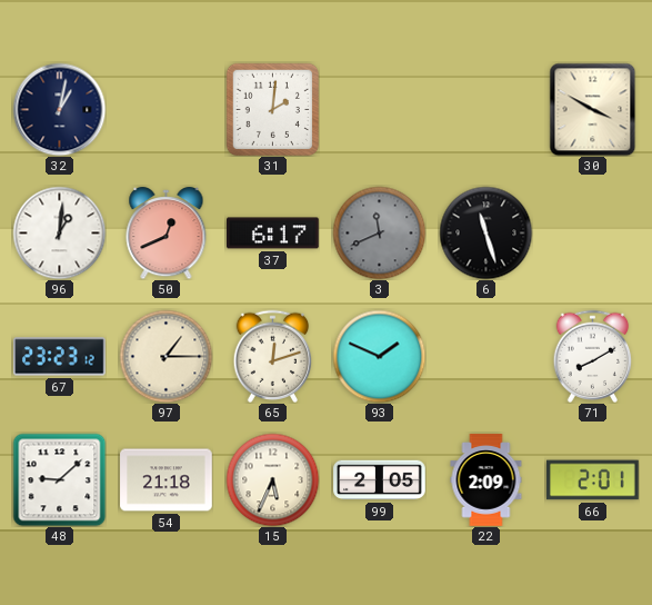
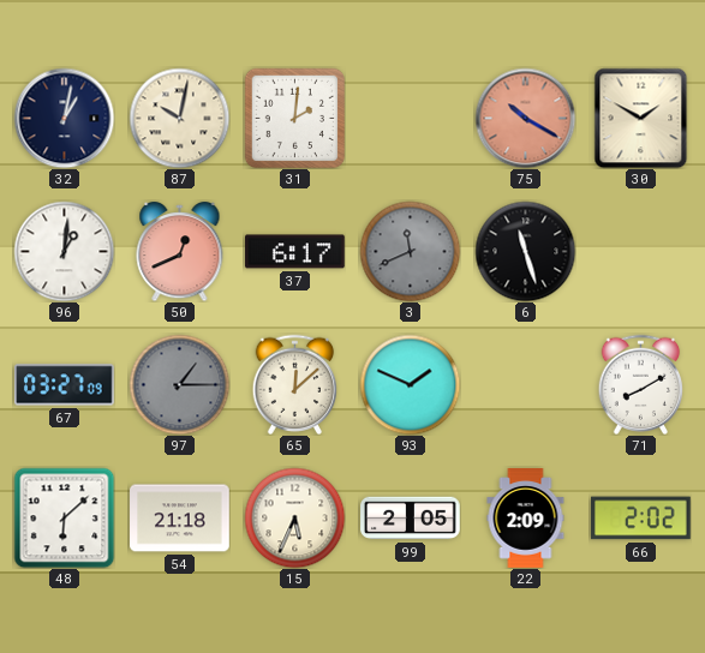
87: none -> 10:02
75: none -> 10:20
30: 3:50 -> 1:50
67: 23:23 -> 03:27
97 dial: cream -> grey
65: 12:12 -> 12:08
48: 9:08 -> 6:08
66: 2:01 -> 2:02
